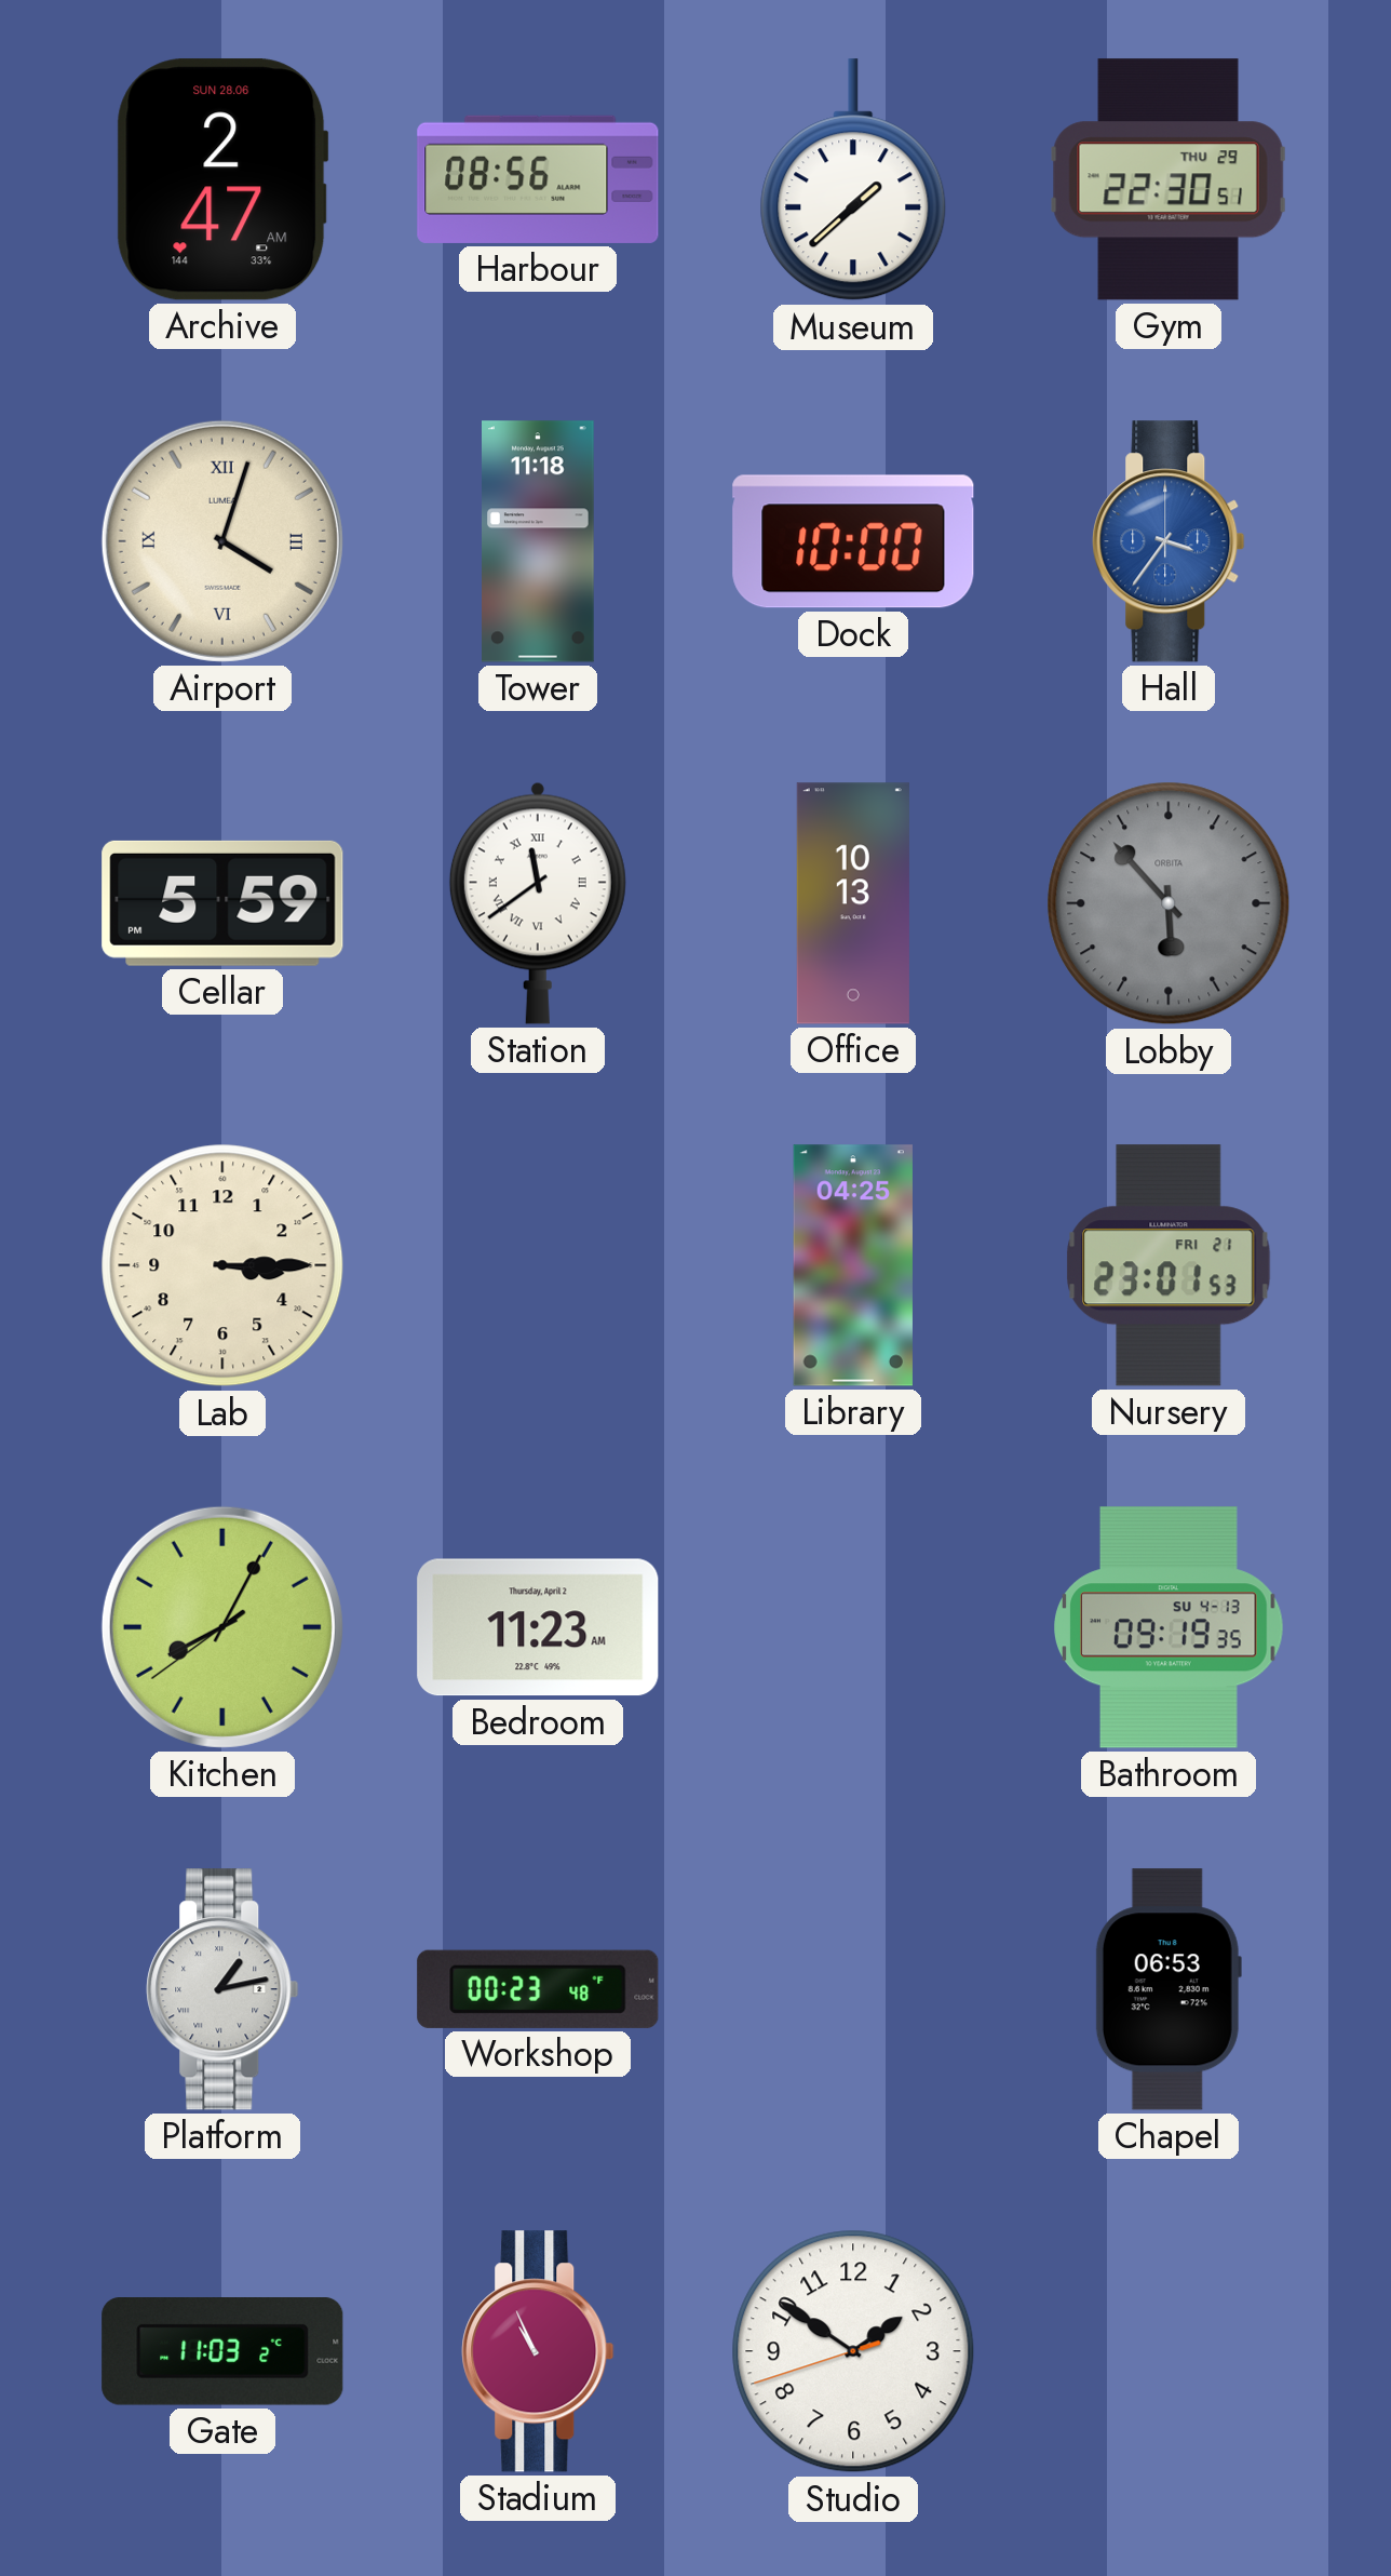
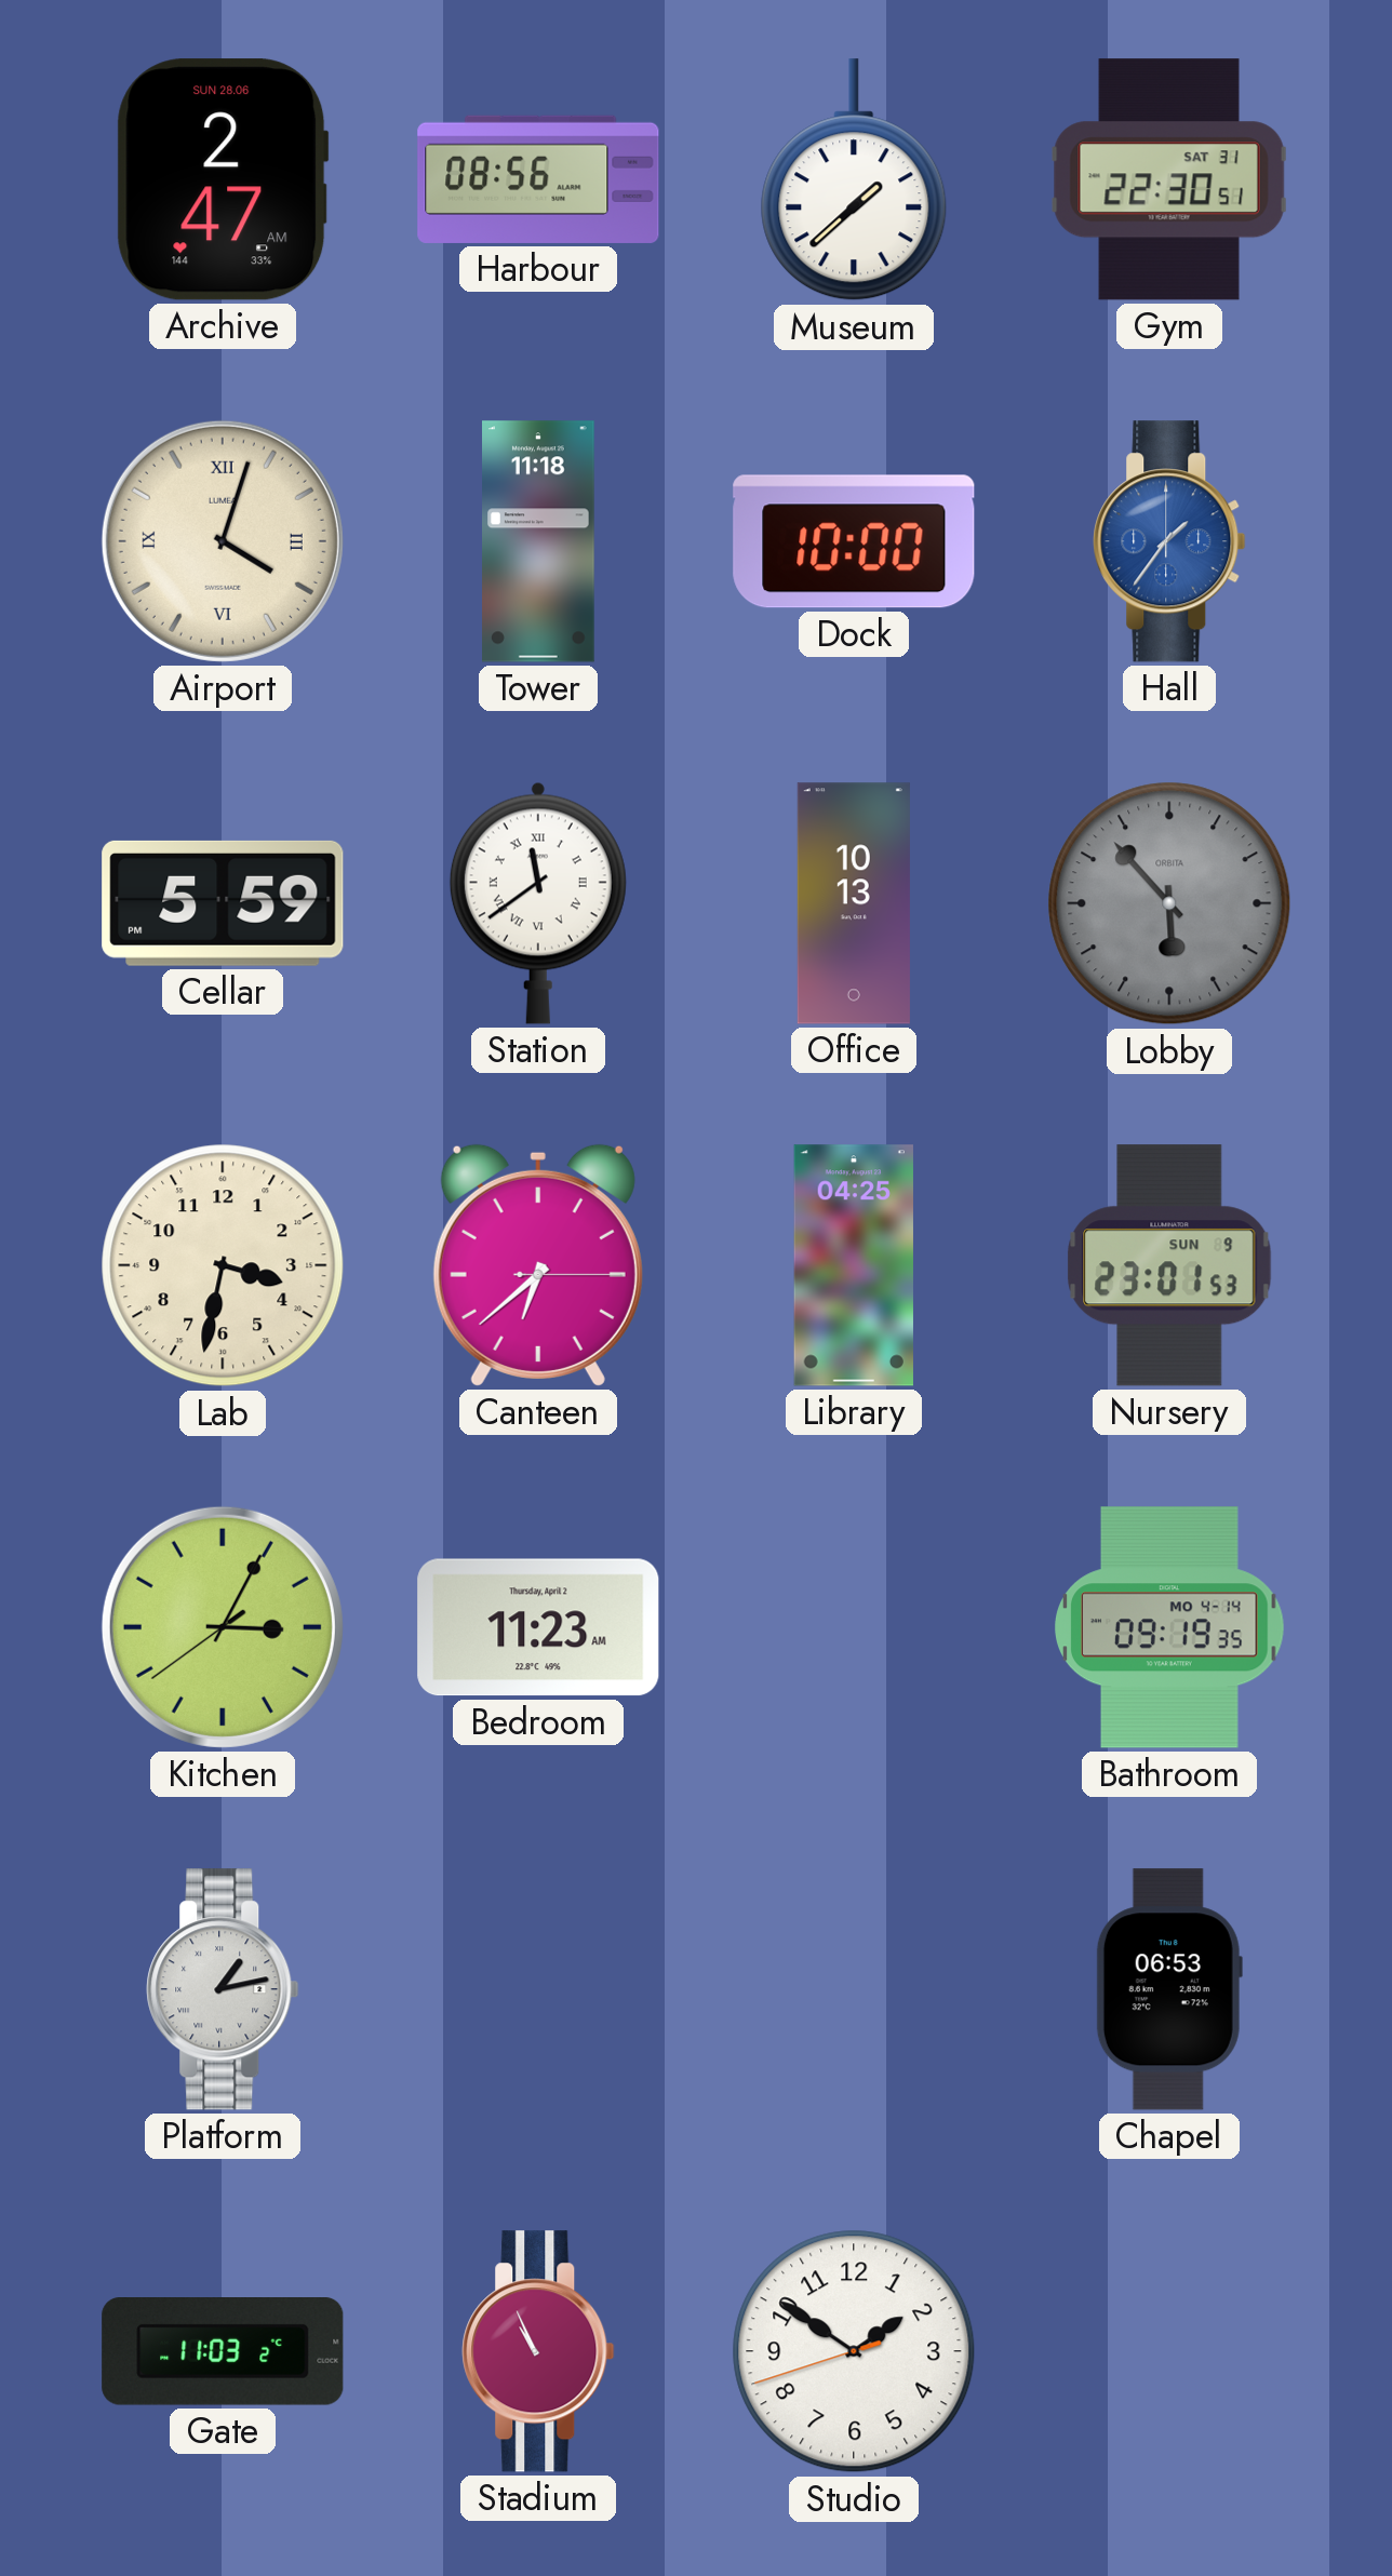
Gym date: THU 29 -> SAT 31
Hall: 3:36 -> 1:36
Lab: 3:15 -> 3:32
Canteen: none -> 6:38
Nursery date: FRI 21 -> SUN 9
Kitchen: 8:04 -> 3:04
Bathroom date: SU 4-13 -> MO 4-14
Workshop: 00:23 -> none
